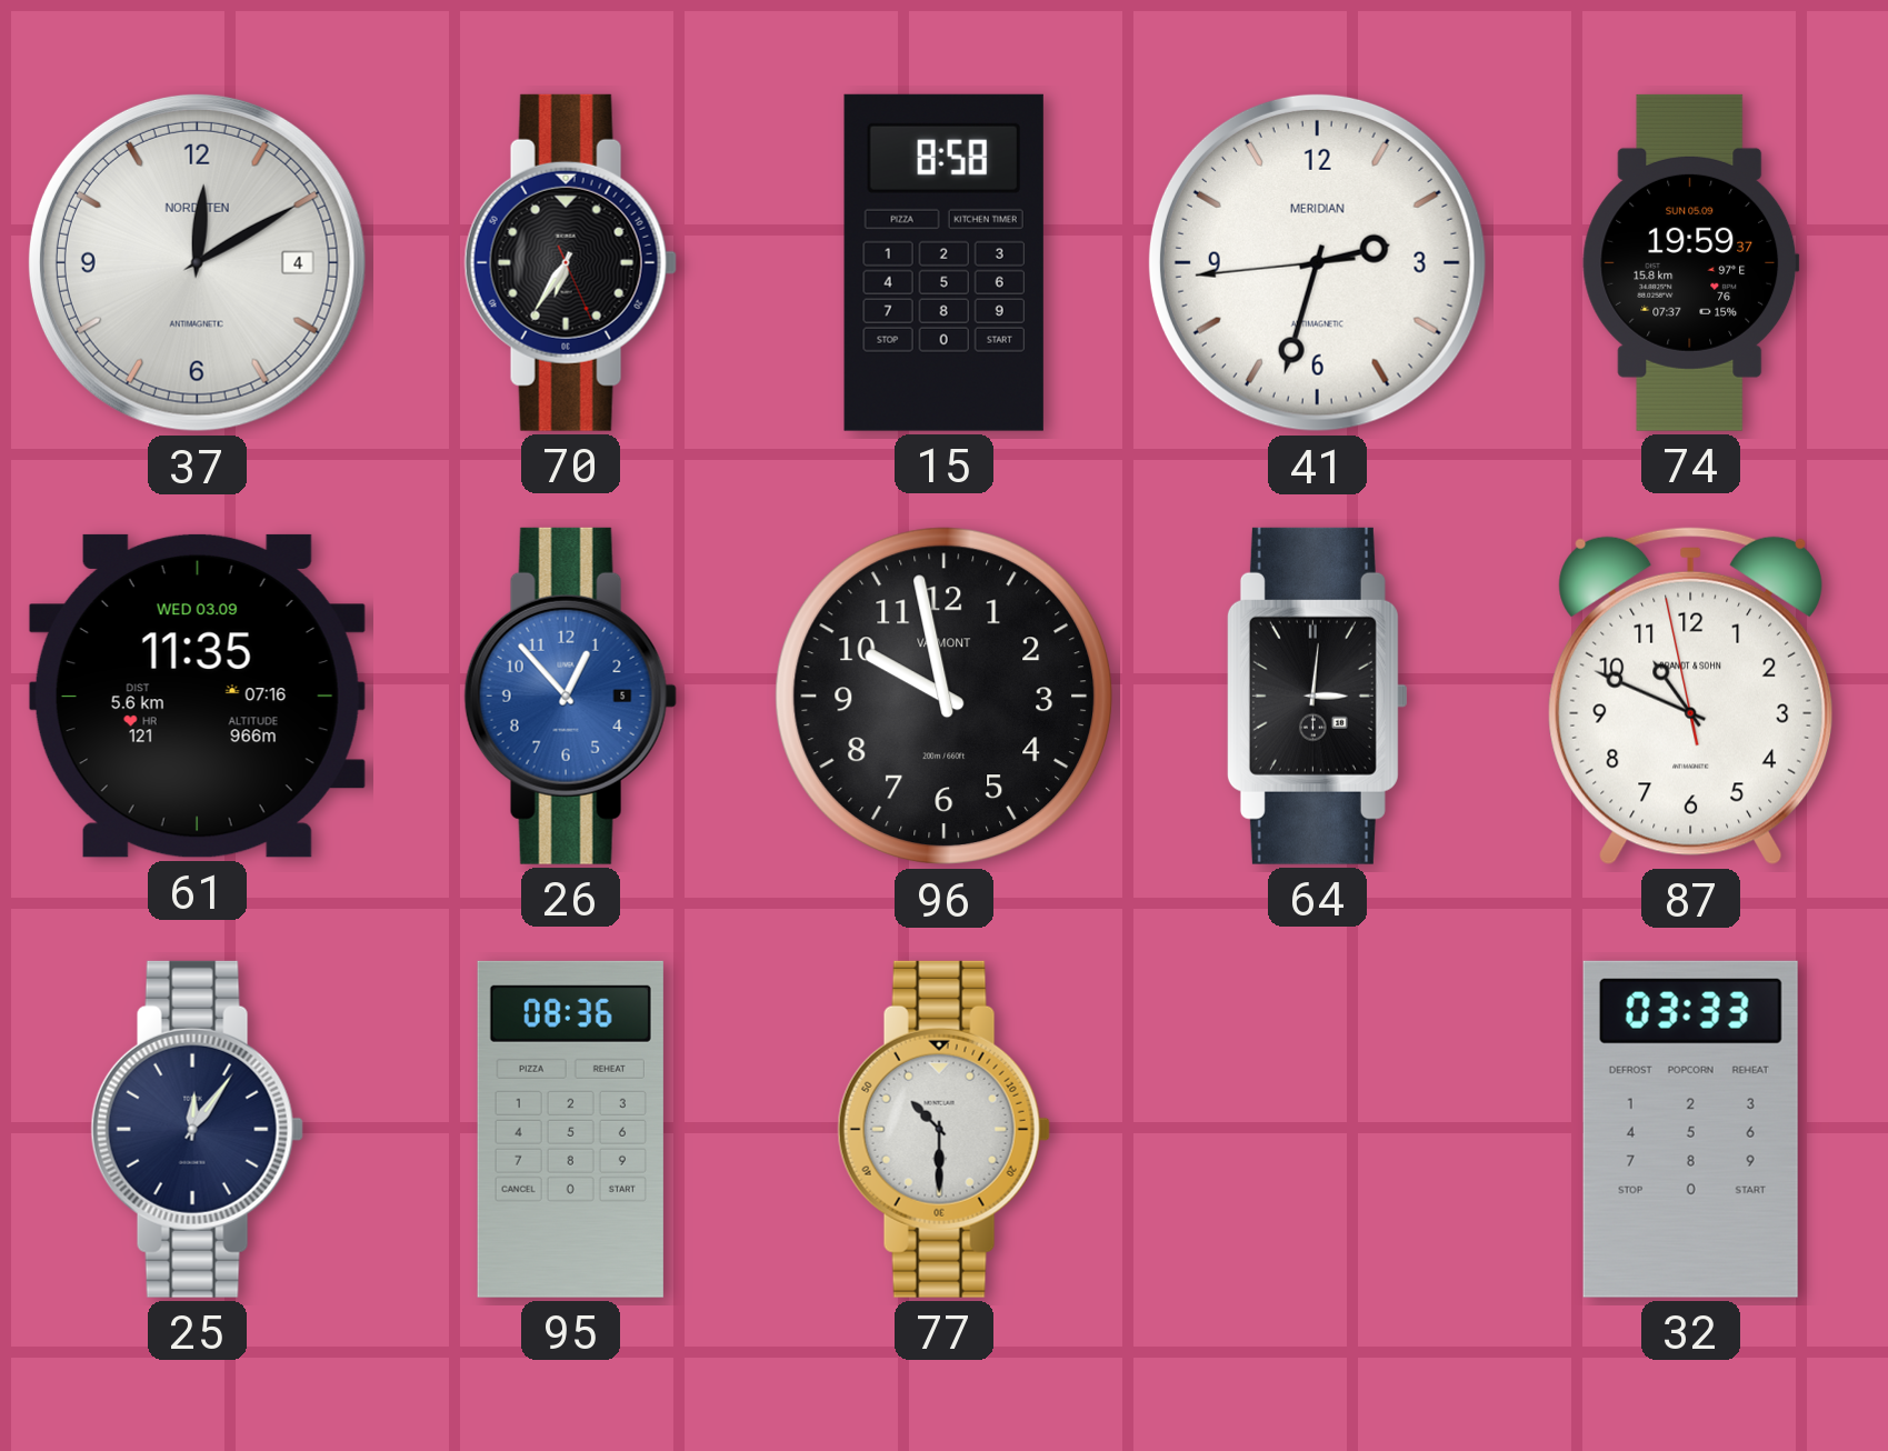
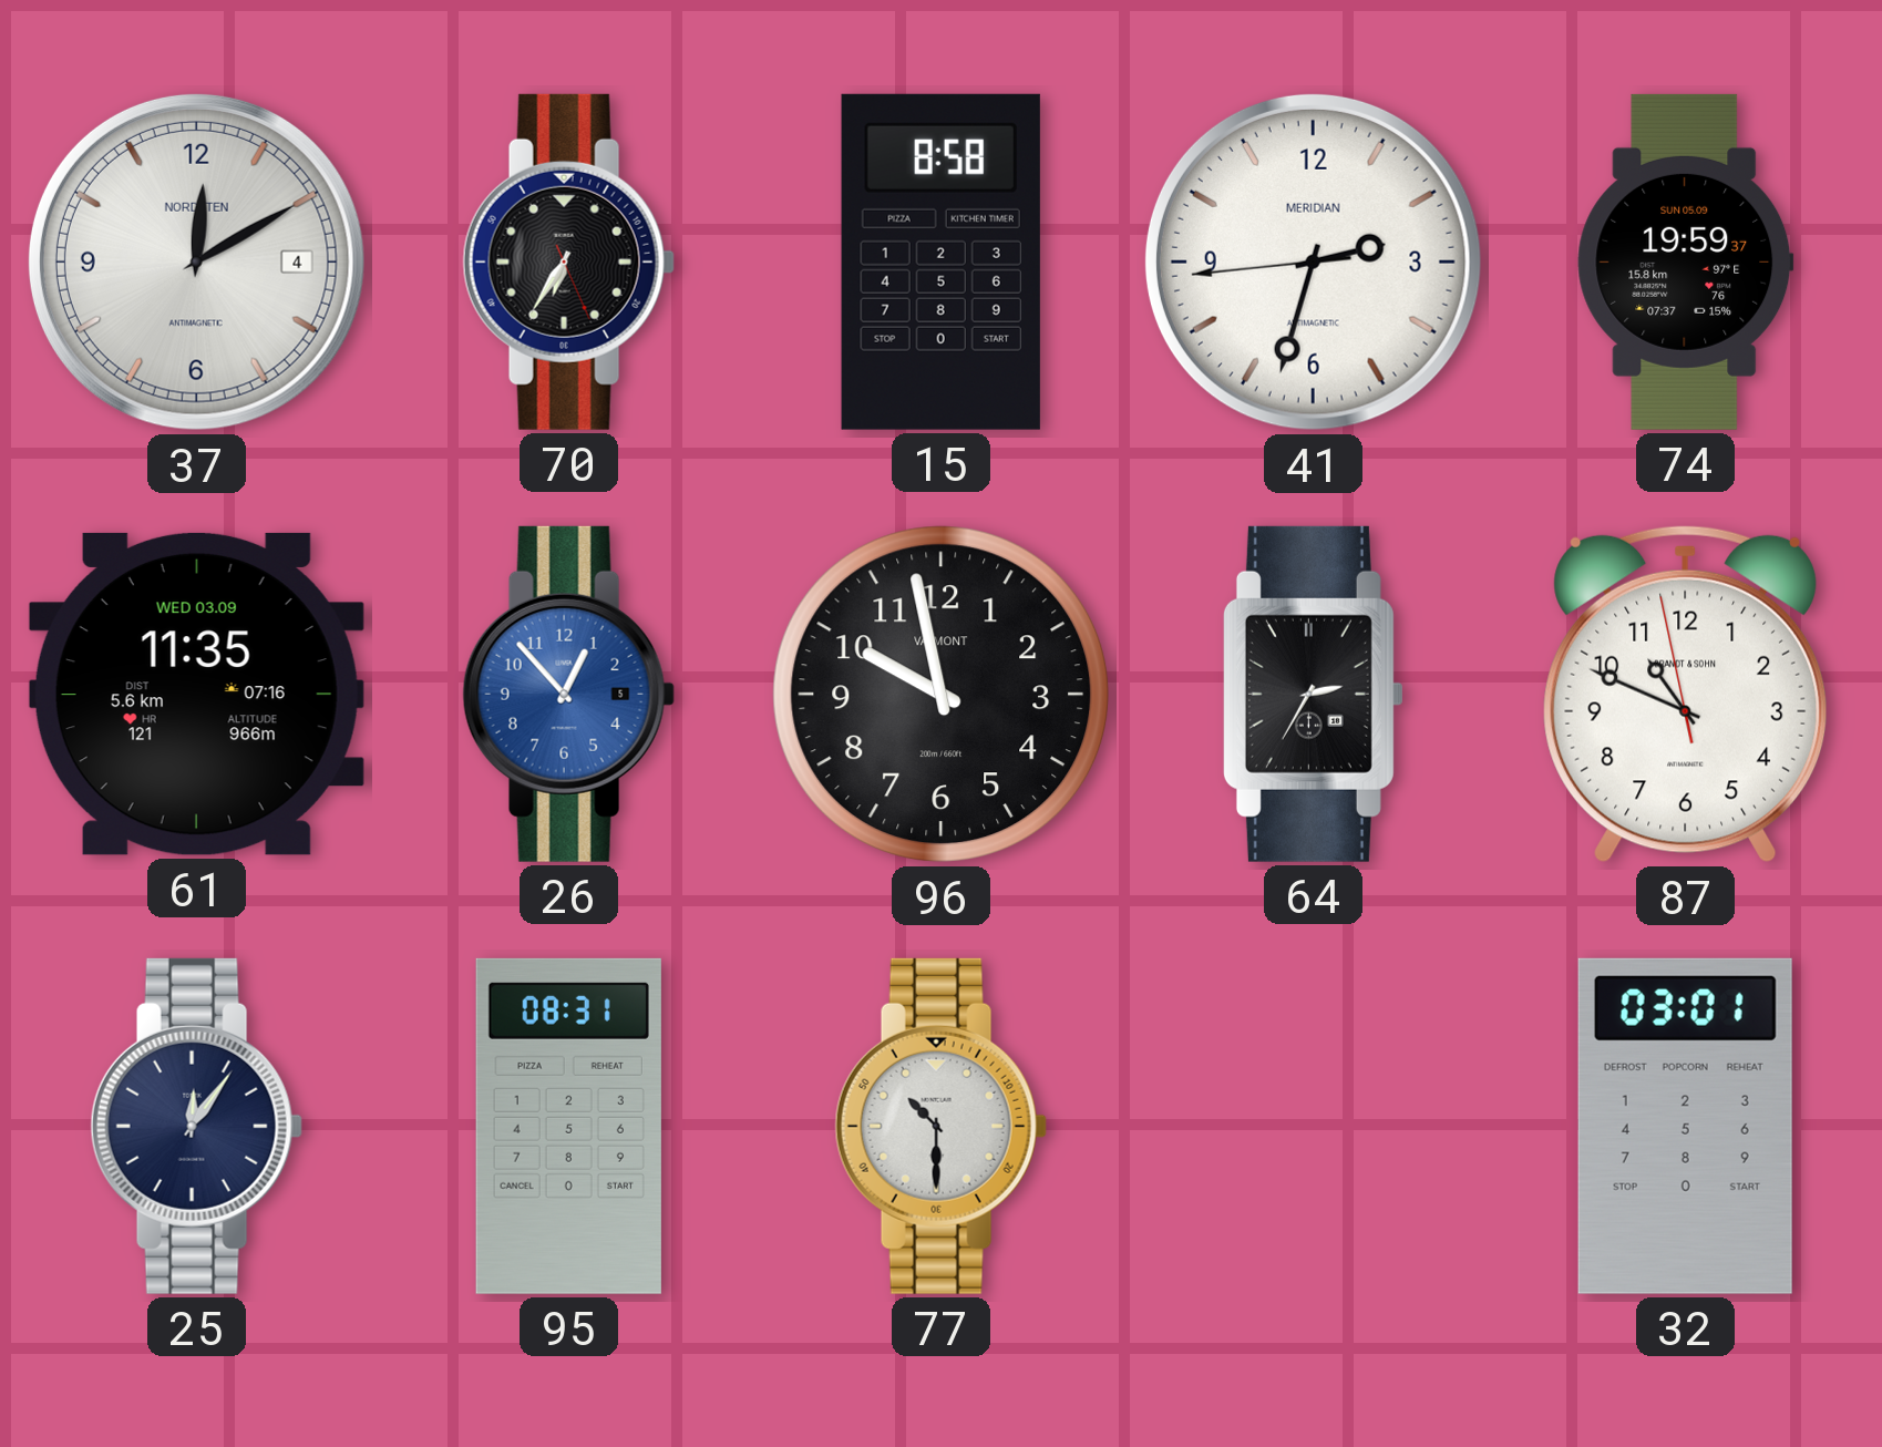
64: 3:01 -> 2:35
95: 08:36 -> 08:31
32: 03:33 -> 03:01
